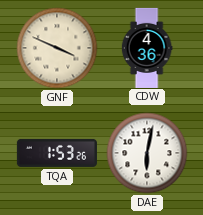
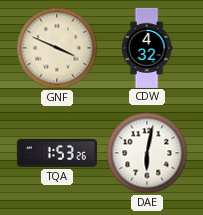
CDW: 4:36 -> 4:32
